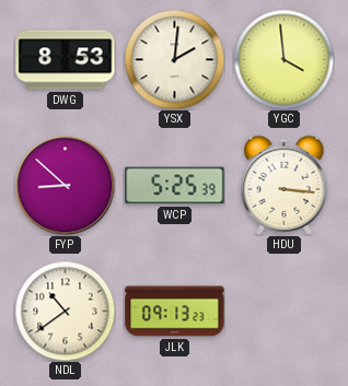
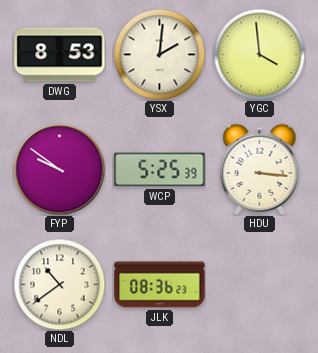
FYP: 8:52 -> 9:51
JLK: 09:13 -> 08:36
